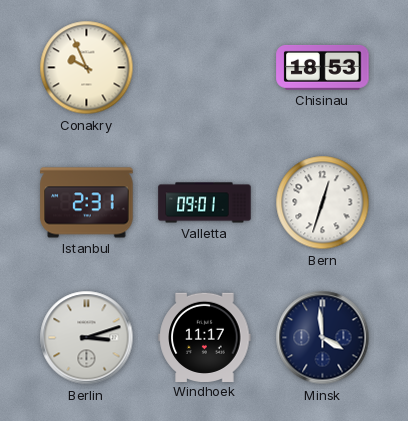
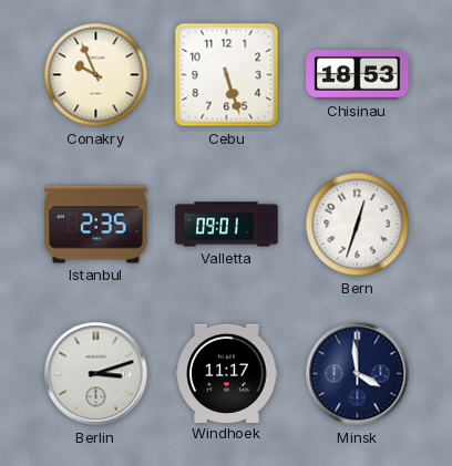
Cebu: none -> 5:27
Istanbul: 2:31 -> 2:35
